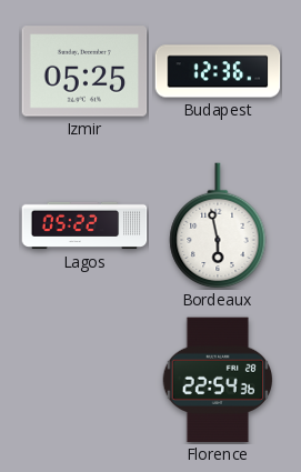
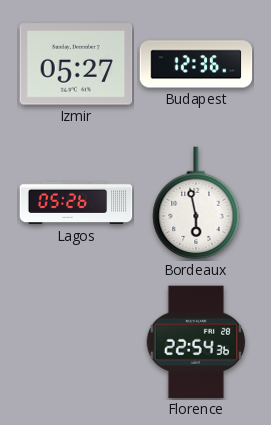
Izmir: 05:25 -> 05:27
Lagos: 05:22 -> 05:26
